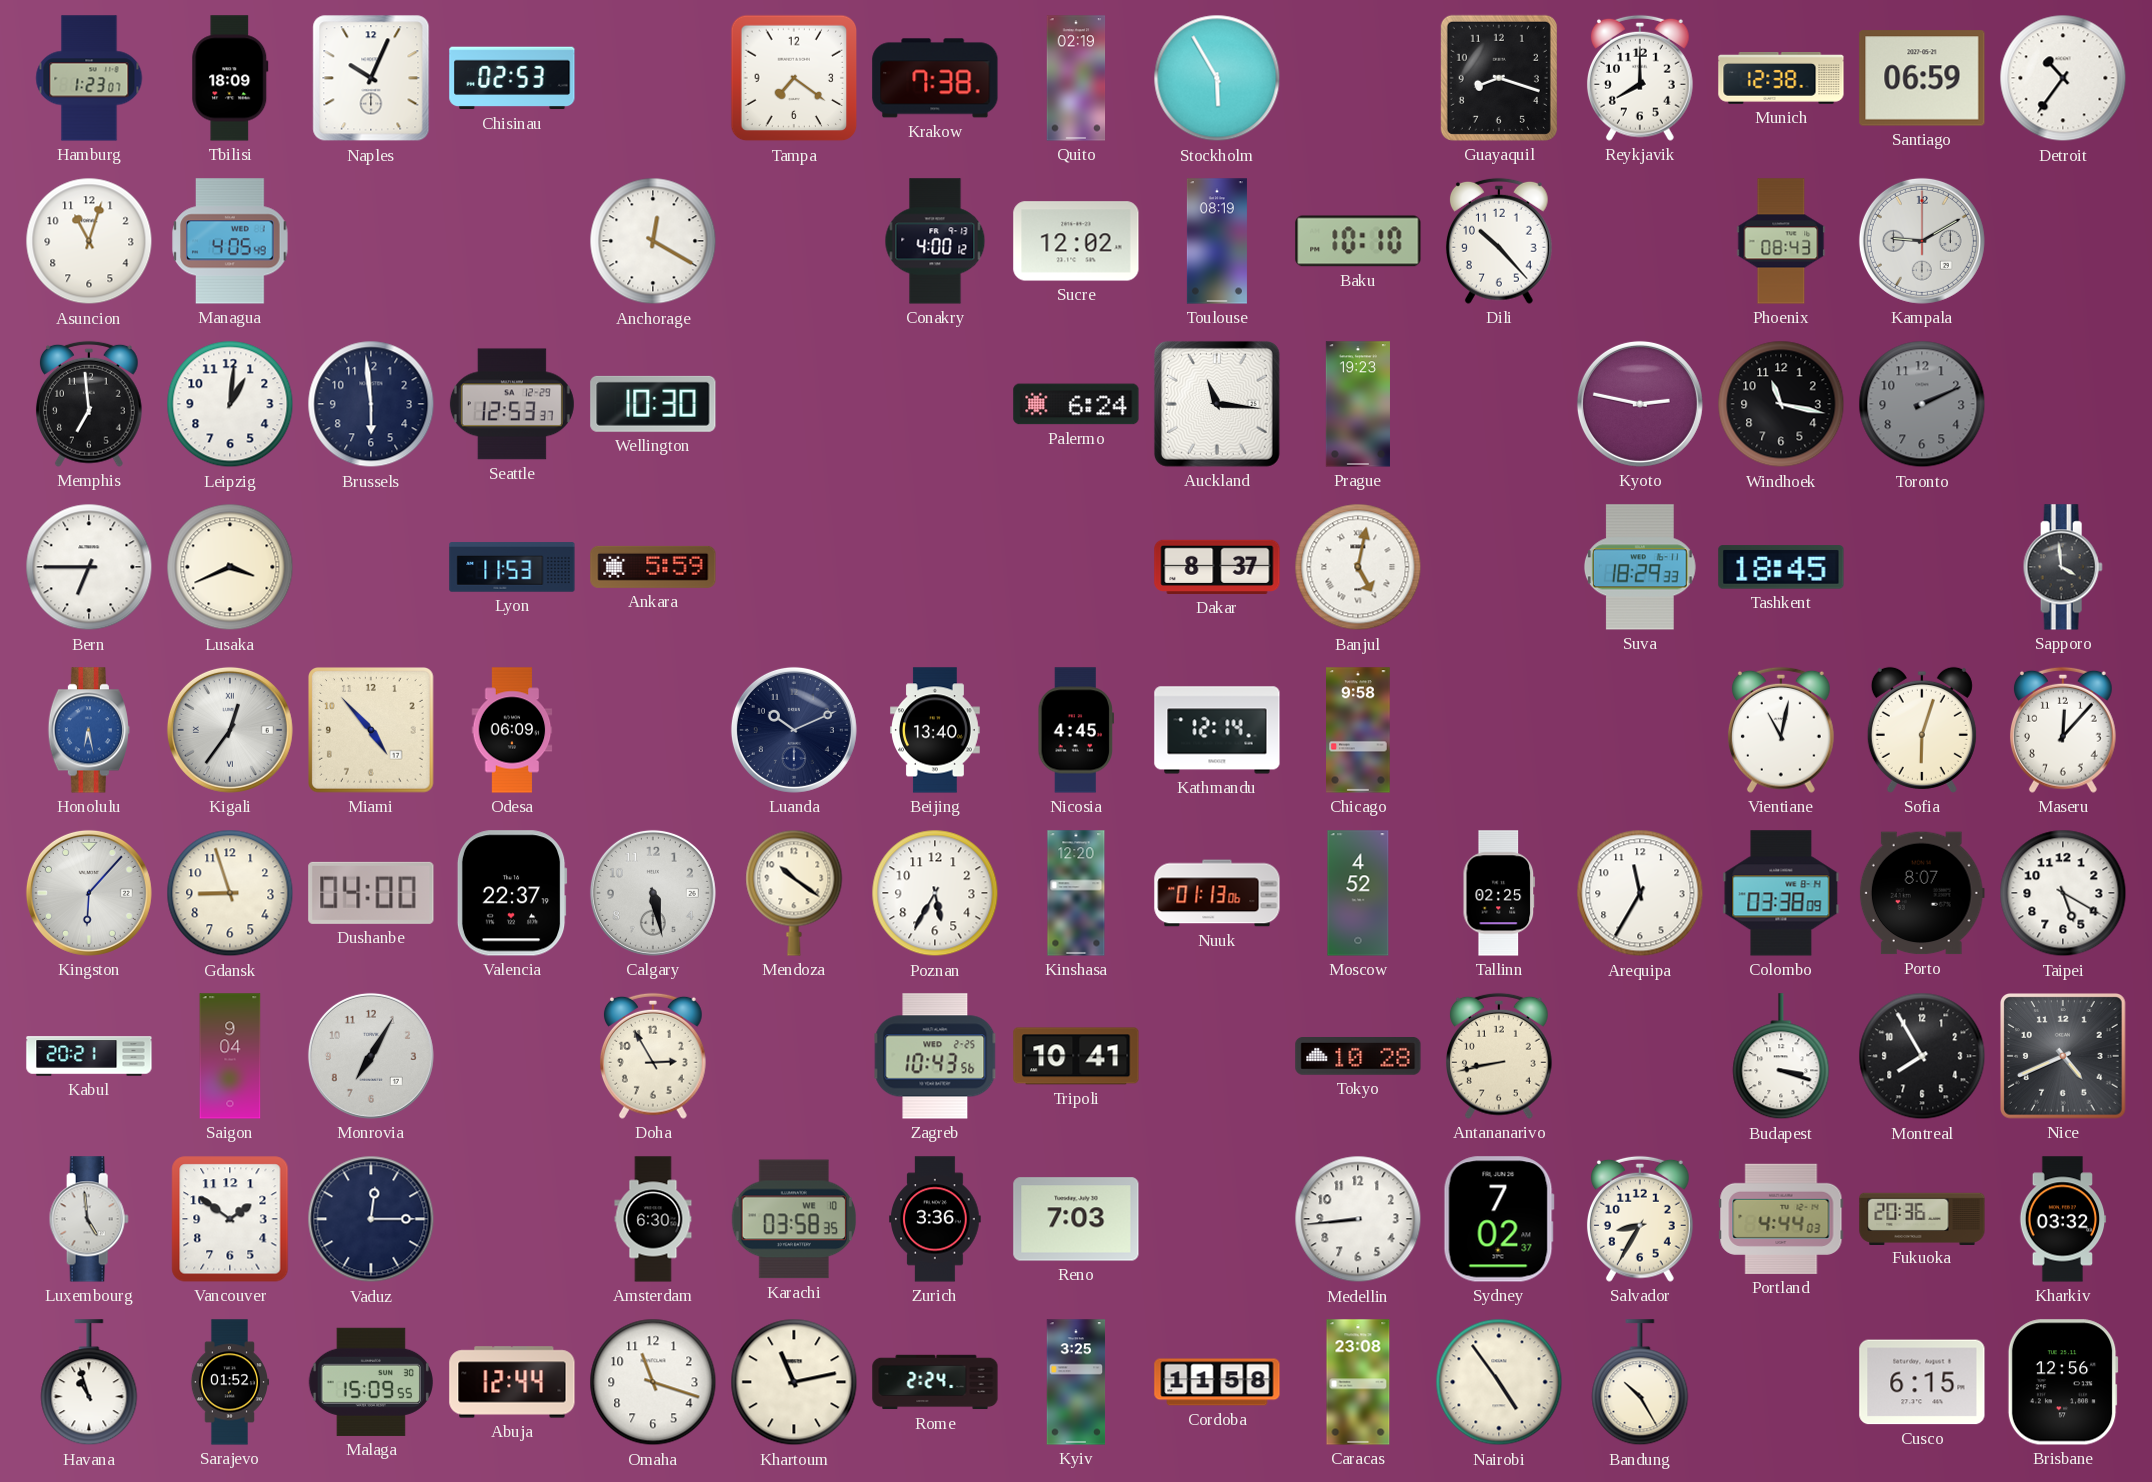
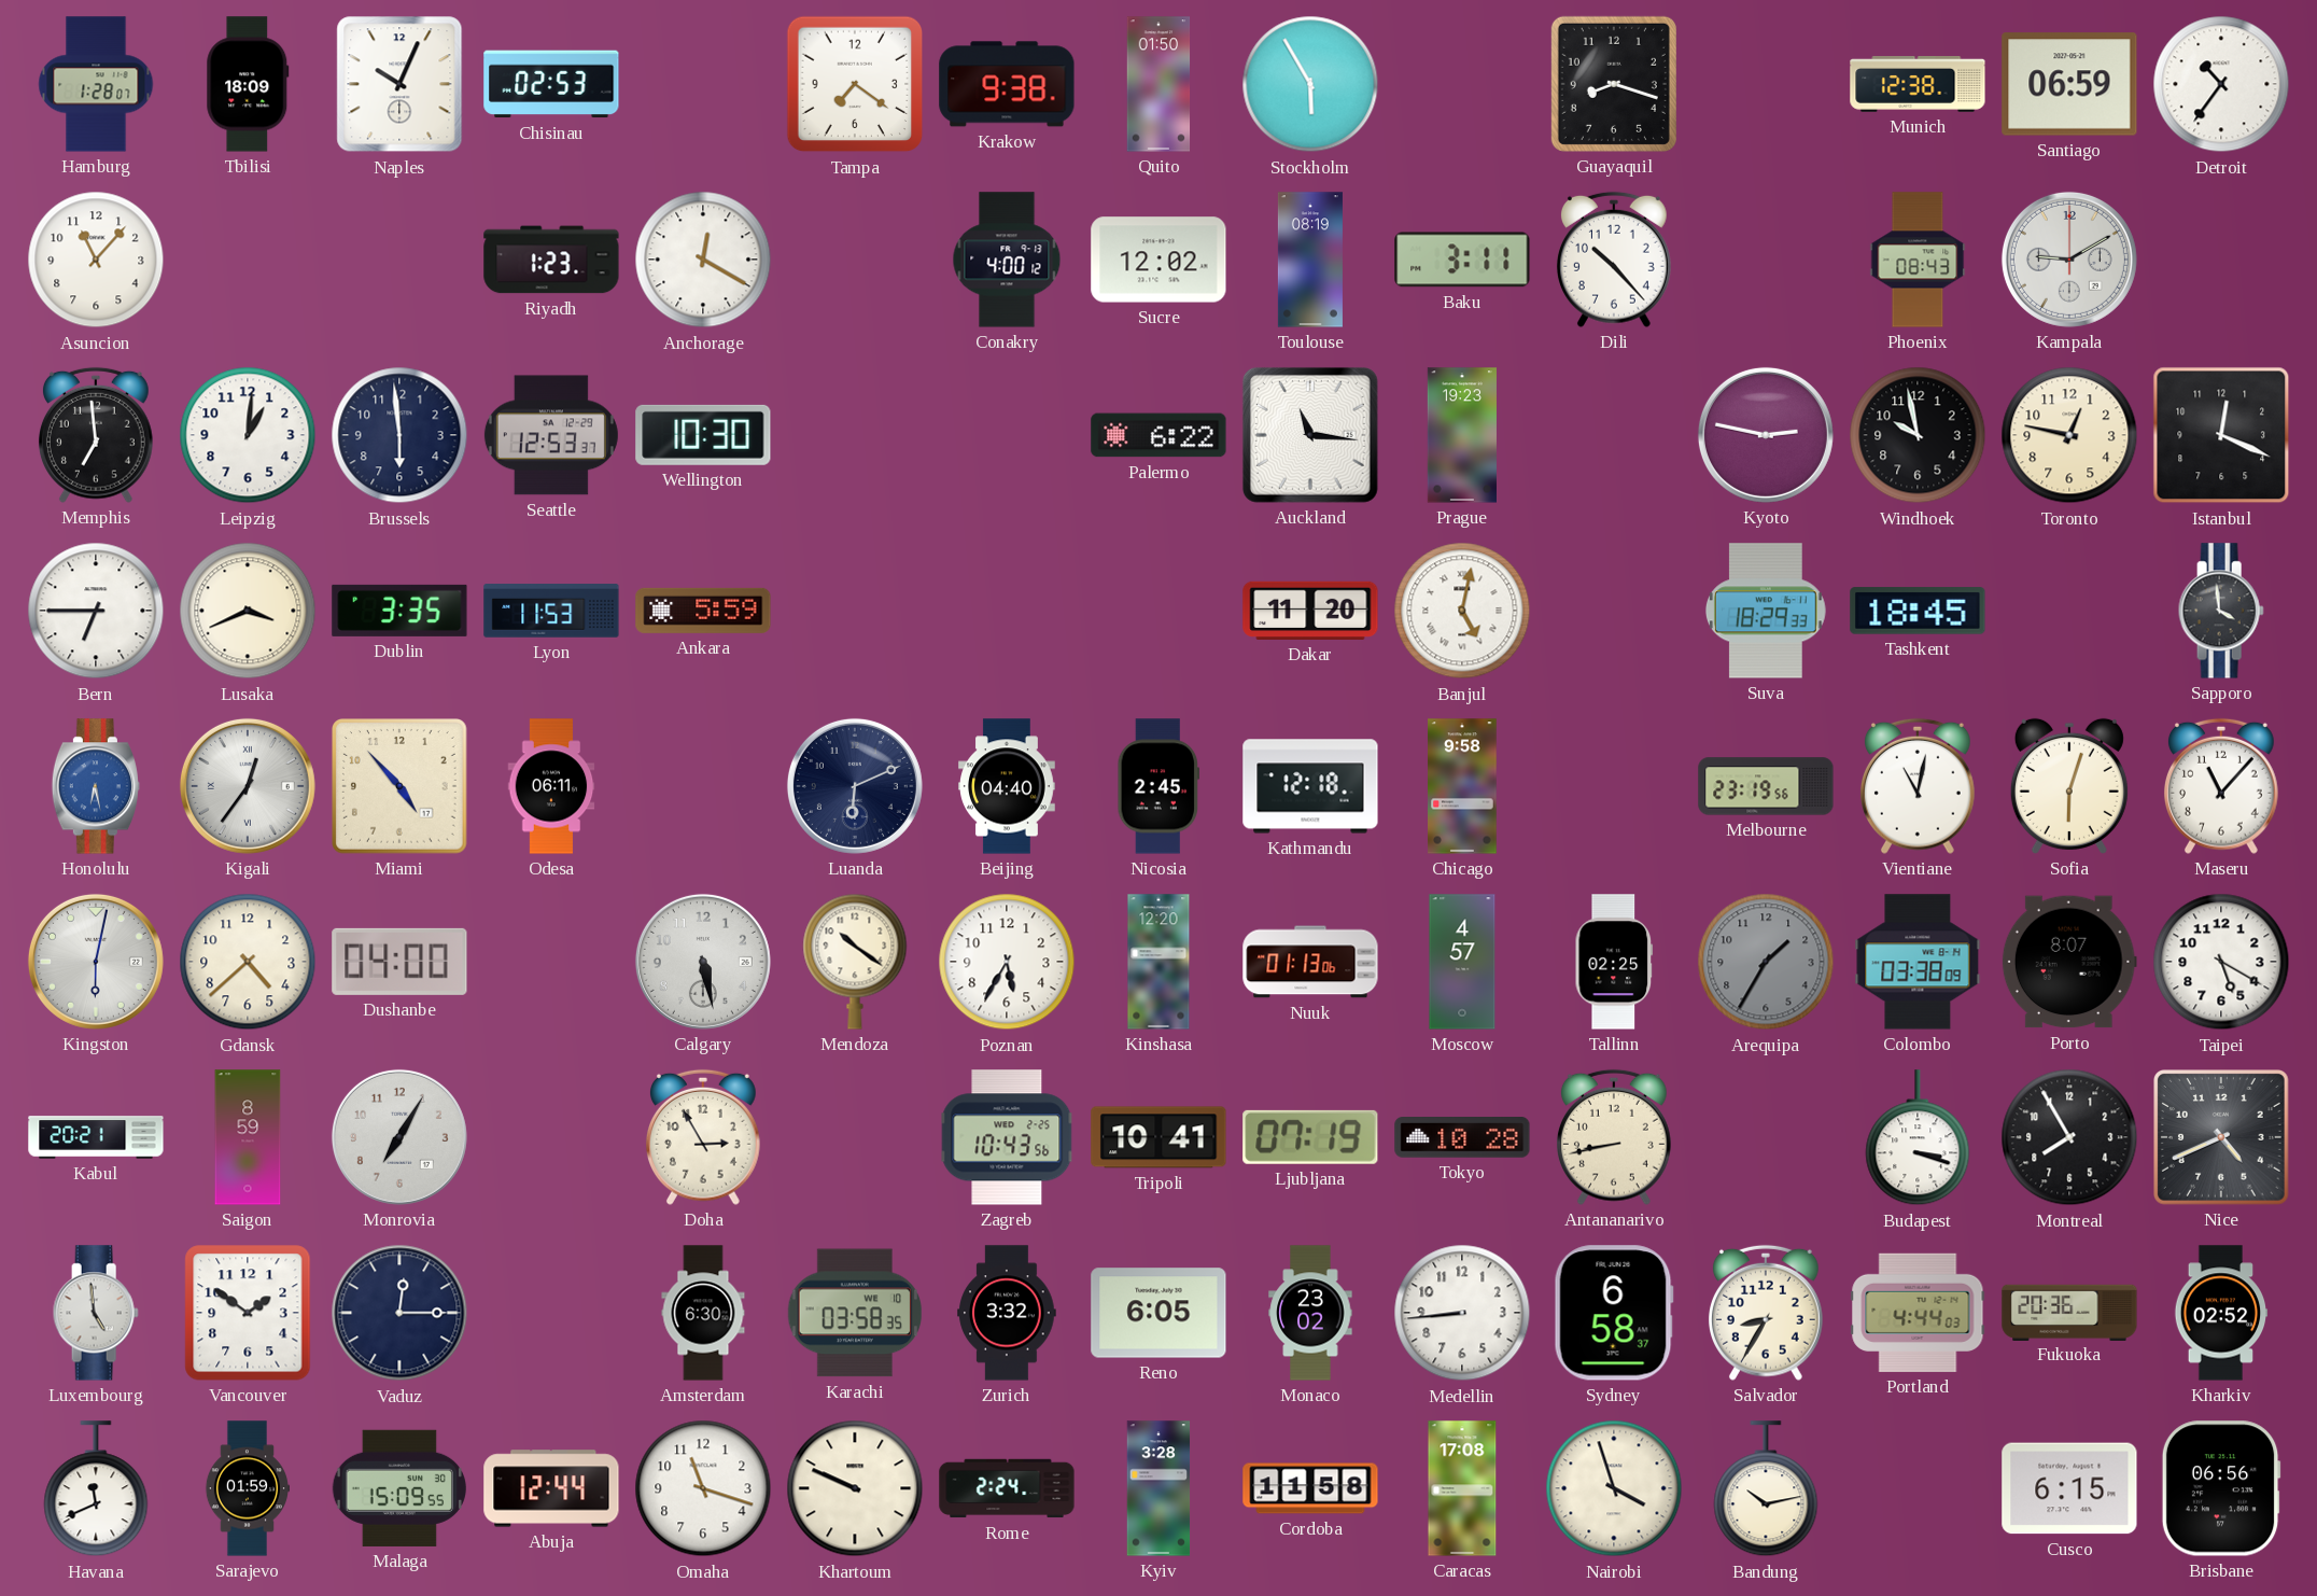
Hamburg: 1:23 -> 1:28
Krakow: 7:38 -> 9:38
Quito: 02:19 -> 01:50
Reykjavik: 8:00 -> none
Asuncion: 11:03 -> 11:07
Managua: 4:05 -> none
Riyadh: none -> 1:23
Baku: 10:10 -> 3:11
Palermo: 6:24 -> 6:22
Windhoek: 11:17 -> 9:58
Toronto: 2:11 -> 12:47
Toronto dial: grey -> cream
Istanbul: none -> 12:19
Dublin: none -> 3:35
Dakar: 8:37 -> 11:20
Odesa: 06:09 -> 06:11
Luanda: 10:11 -> 6:11
Beijing: 13:40 -> 04:40
Nicosia: 4:45 -> 2:45
Kathmandu: 12:14 -> 12:18
Melbourne: none -> 23:19
Maseru: 12:07 -> 11:07
Kingston: 6:07 -> 6:02
Gdansk: 8:57 -> 4:38
Valencia: 22:37 -> none
Moscow: 4:52 -> 4:57
Arequipa: 11:35 -> 1:35
Arequipa dial: white -> grey
Saigon: 9:04 -> 8:59
Ljubljana: none -> 07:19
Zurich: 3:36 -> 3:32
Reno: 7:03 -> 6:05
Monaco: none -> 23:02
Sydney: 7:02 -> 6:58
Kharkiv: 03:32 -> 02:52
Havana: 10:57 -> 11:41
Sarajevo: 01:52 -> 01:59
Khartoum: 11:13 -> 9:49
Kyiv: 3:25 -> 3:28
Caracas: 23:08 -> 17:08
Nairobi: 4:54 -> 3:57
Bandung: 10:25 -> 10:13
Brisbane: 12:56 -> 06:56
